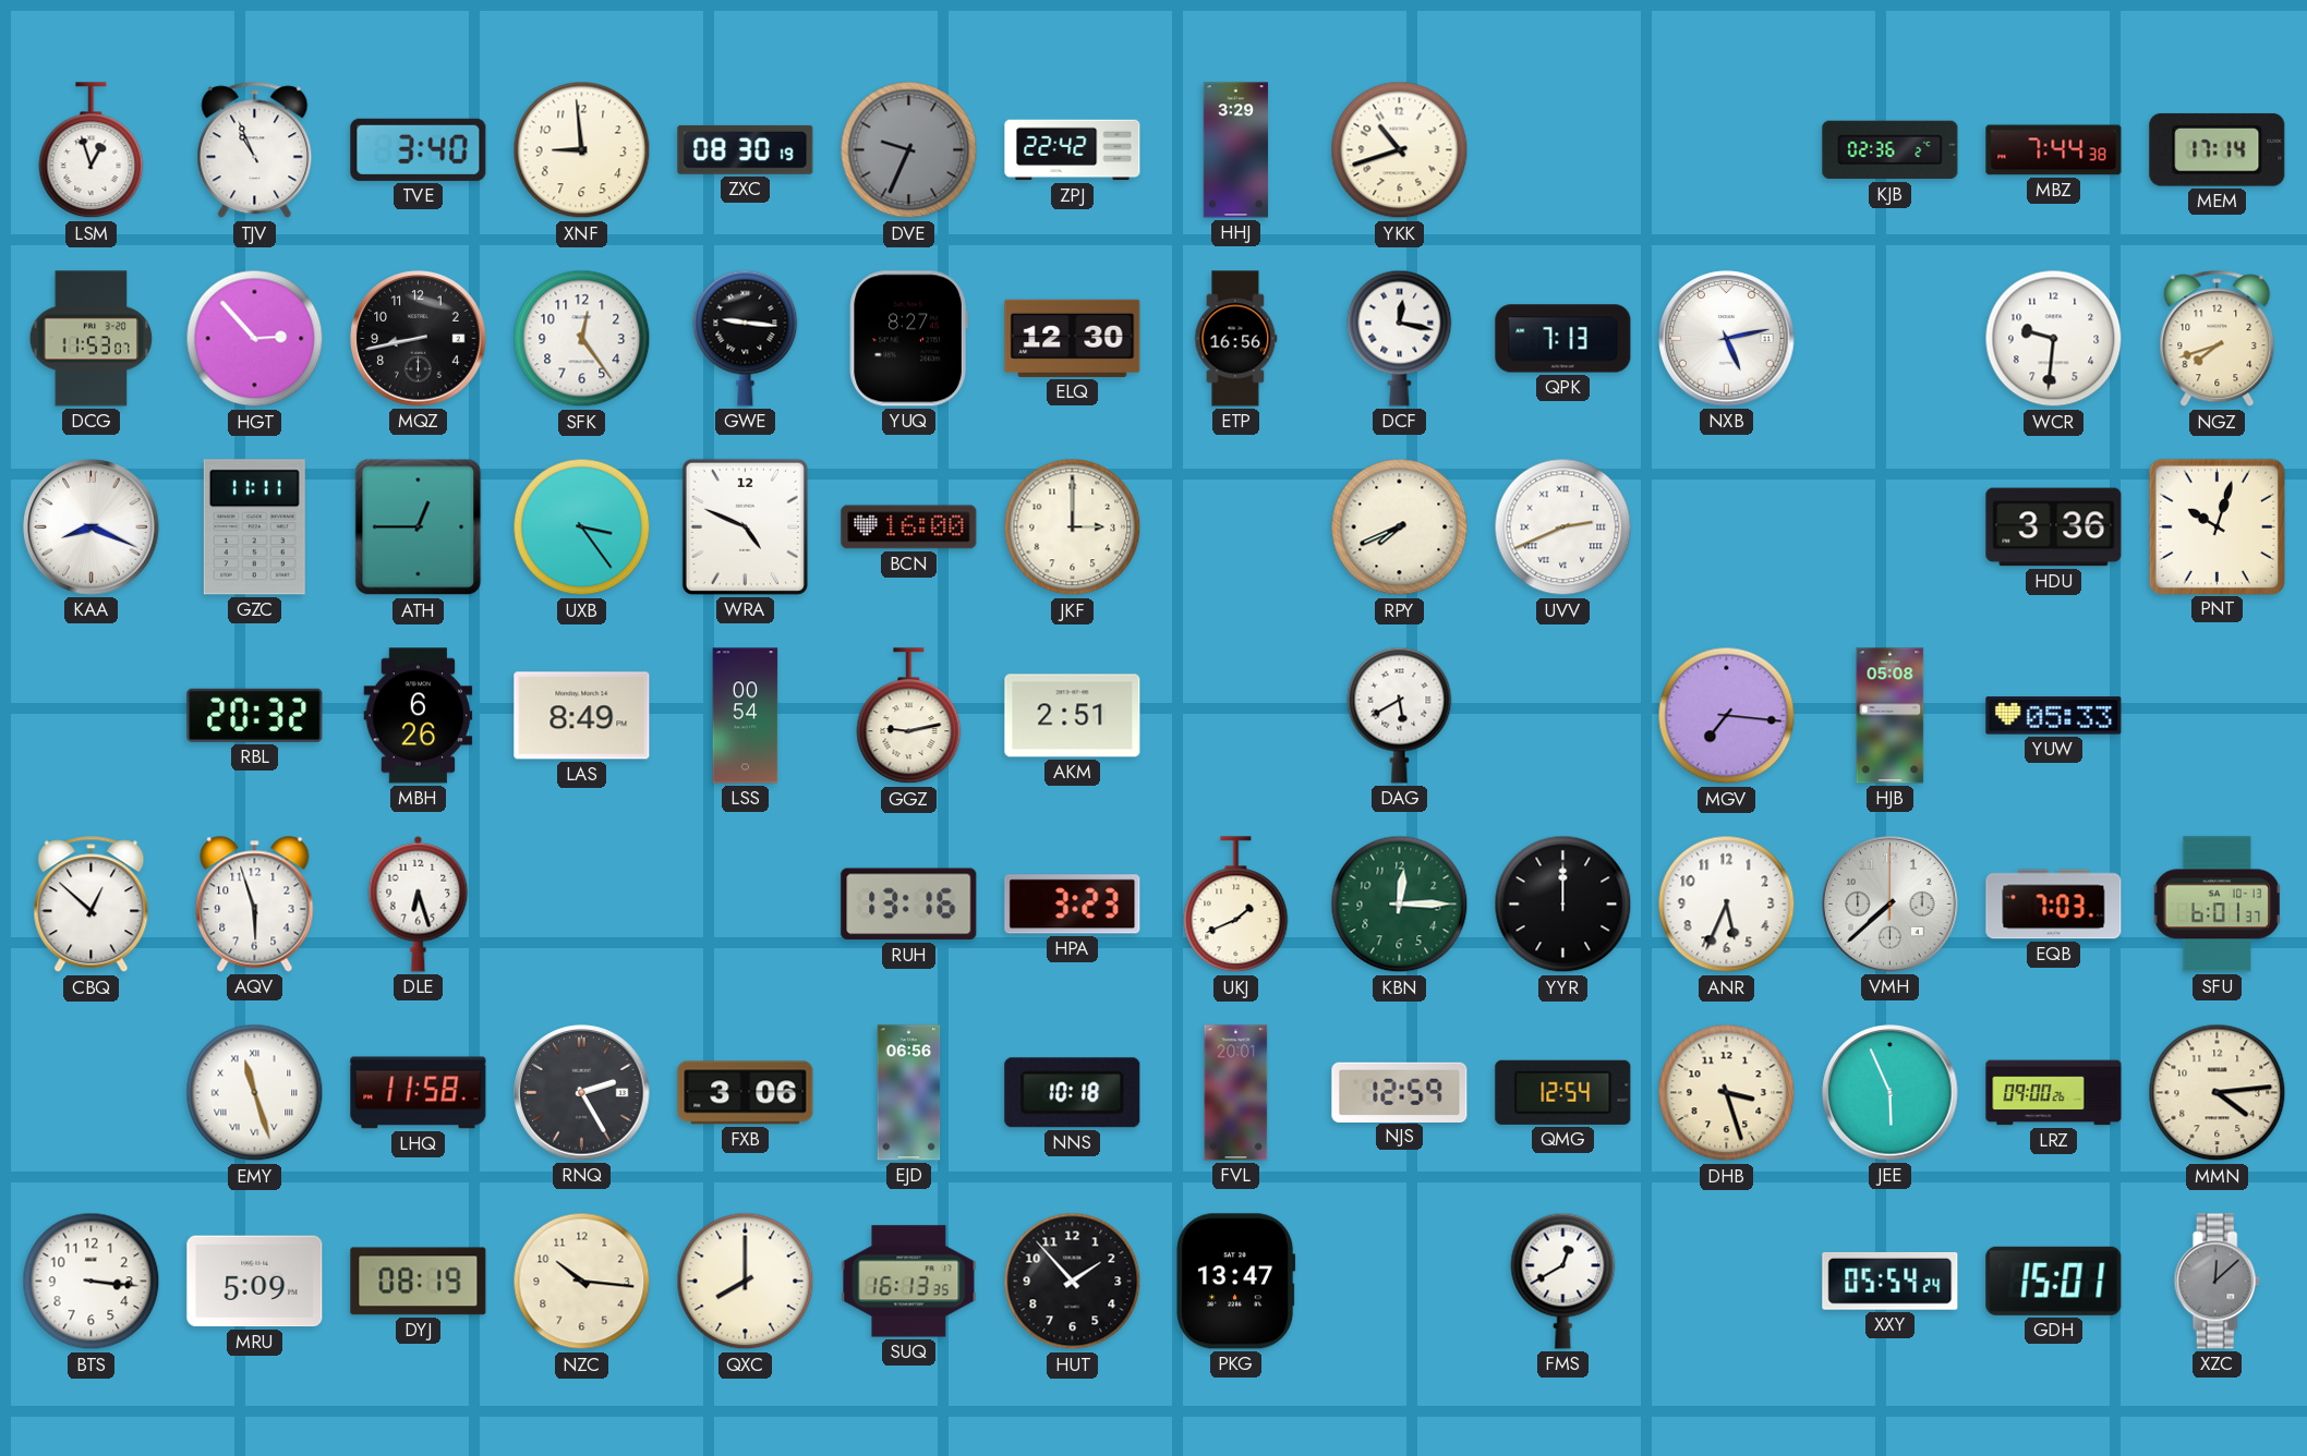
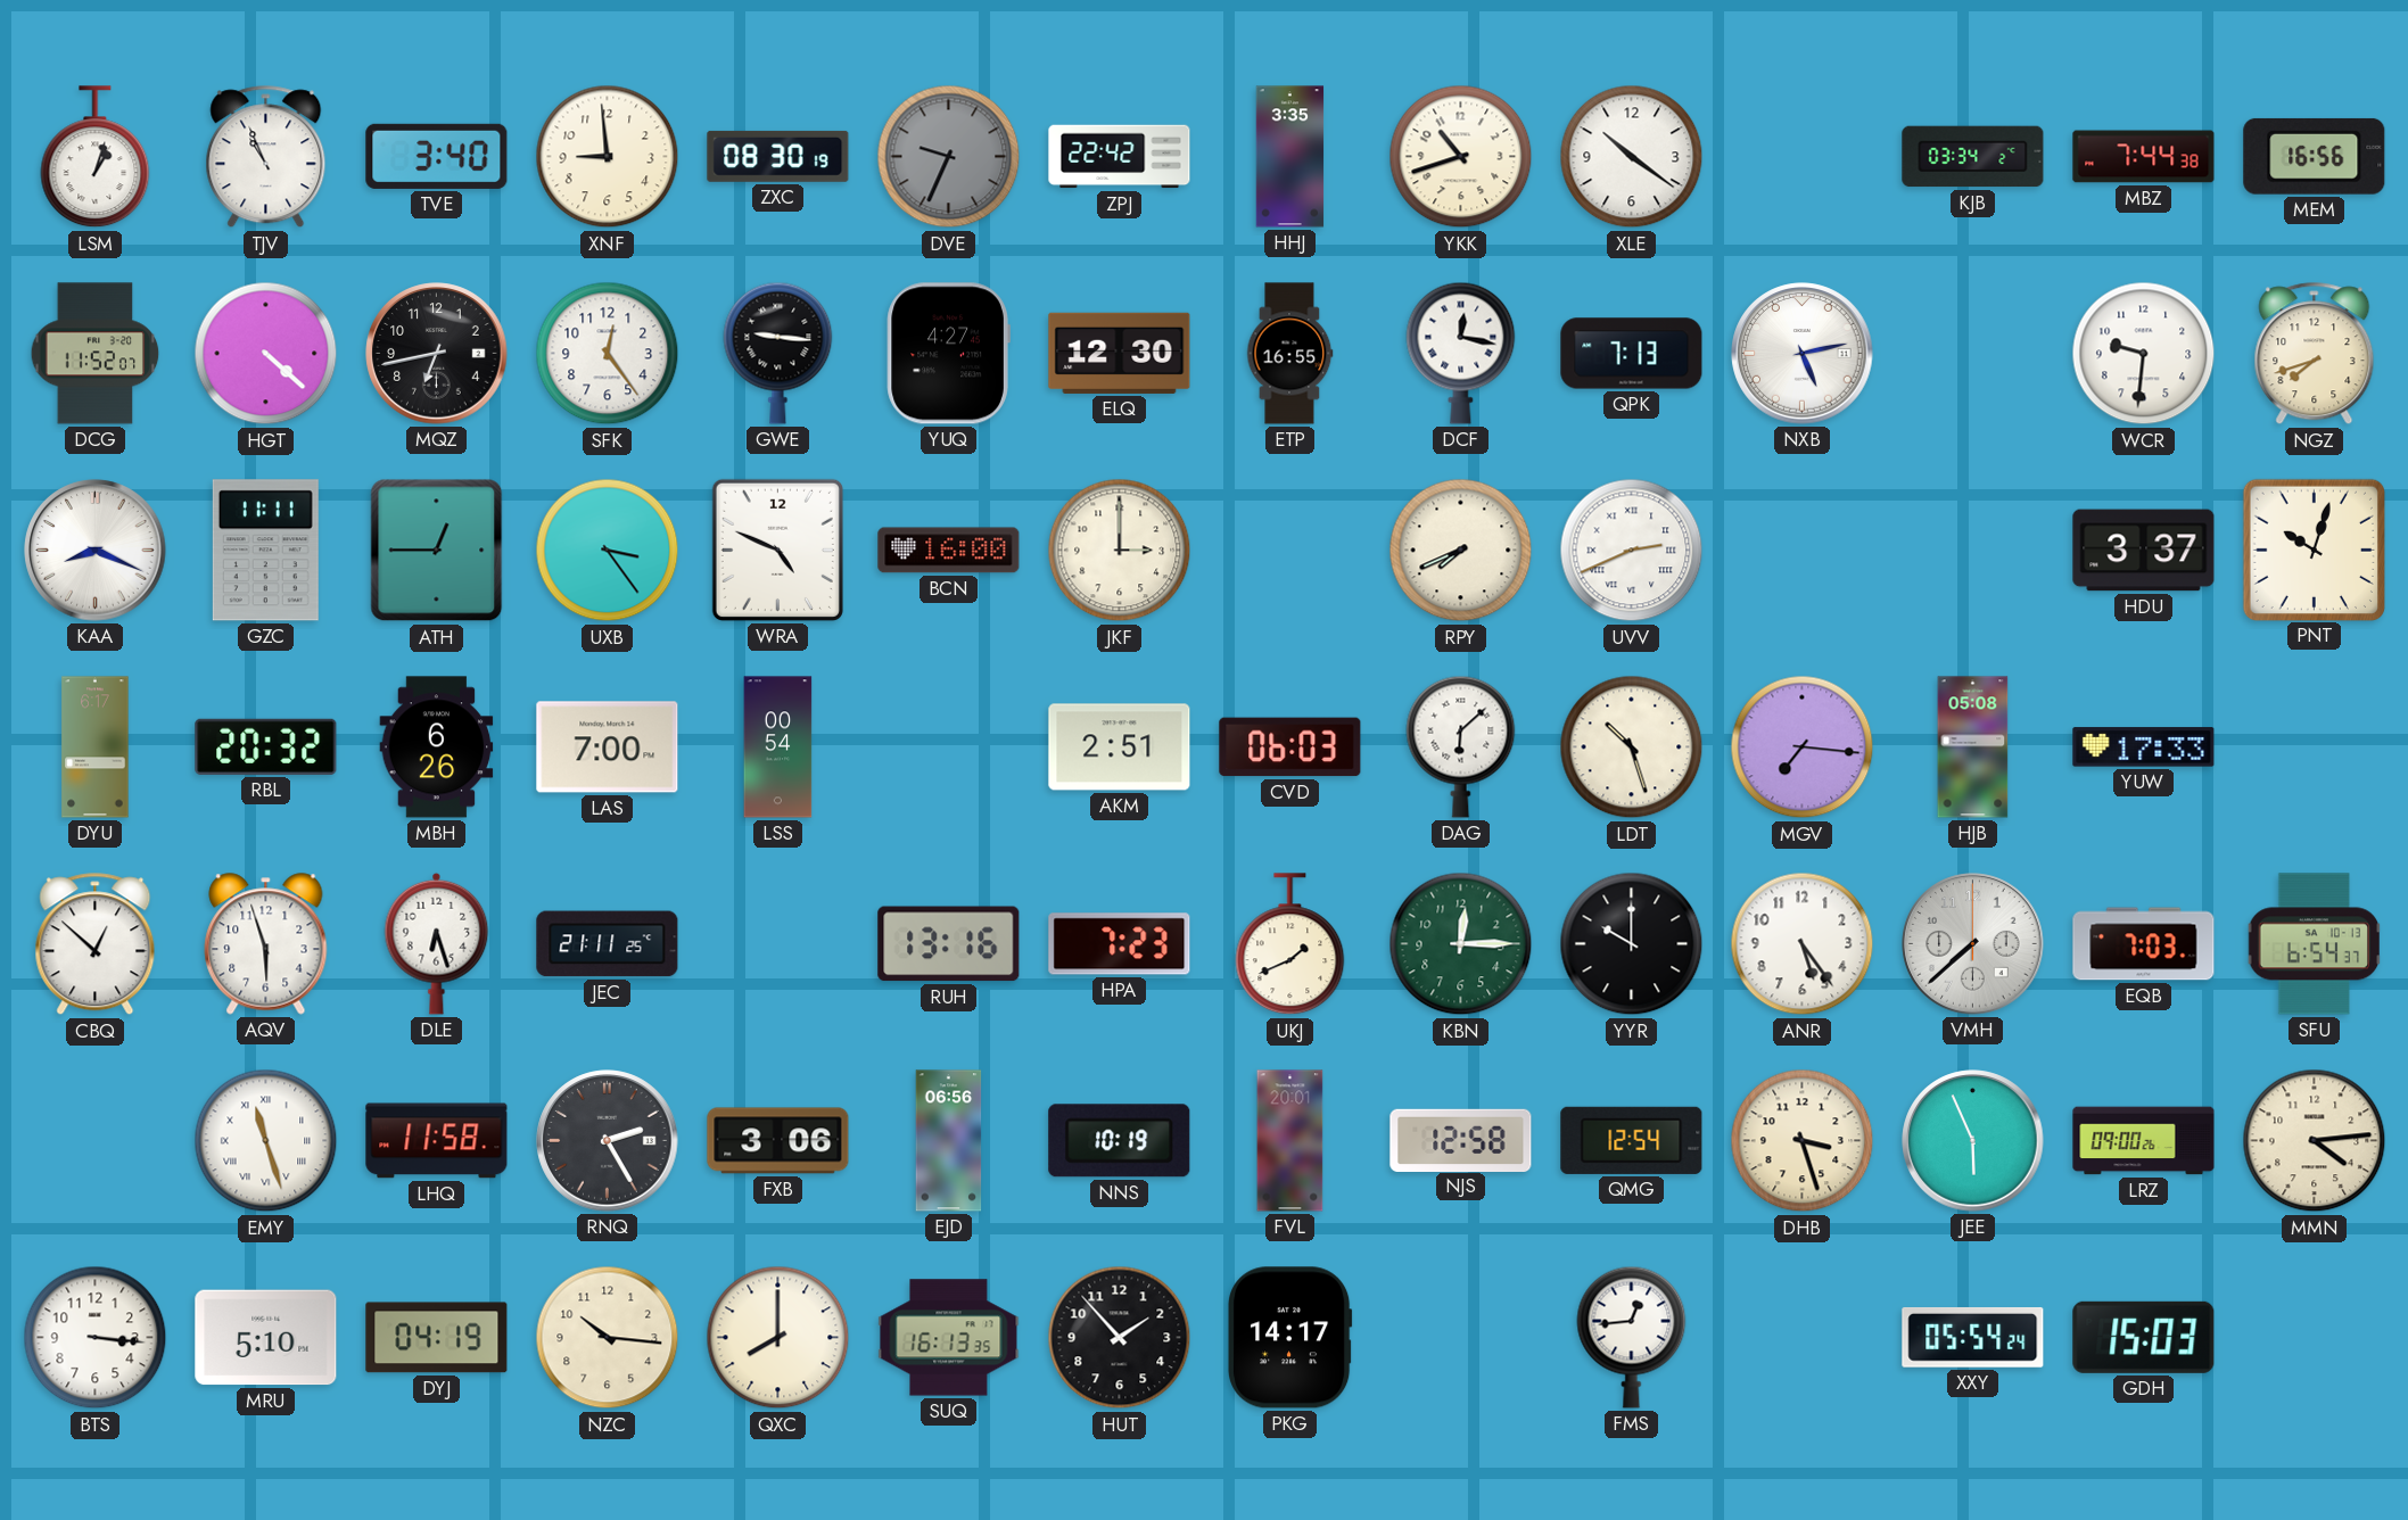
LSM: 12:57 -> 1:03
HHJ: 3:29 -> 3:35
XLE: none -> 10:21
KJB: 02:36 -> 03:34
MEM: 17:14 -> 16:56
DCG: 11:53 -> 11:52
HGT: 2:53 -> 4:22
MQZ: 8:43 -> 6:43
YUQ: 8:27 -> 4:27
ETP: 16:56 -> 16:55
HDU: 3:36 -> 3:37
DYU: none -> 6:17
LAS: 8:49 -> 7:00
GGZ: 9:13 -> none
CVD: none -> 06:03
DAG: 5:40 -> 6:08
LDT: none -> 10:27
YUW: 05:33 -> 17:33
JEC: none -> 21:11
HPA: 3:23 -> 7:23
YYR: 12:00 -> 10:00
ANR: 5:34 -> 5:24
SFU: 6:01 -> 6:54
NNS: 10:18 -> 10:19
NJS: 12:59 -> 12:58
MRU: 5:09 -> 5:10
DYJ: 08:19 -> 04:19
PKG: 13:47 -> 14:17
FMS: 12:40 -> 12:44
GDH: 15:01 -> 15:03
XZC: 12:08 -> none
